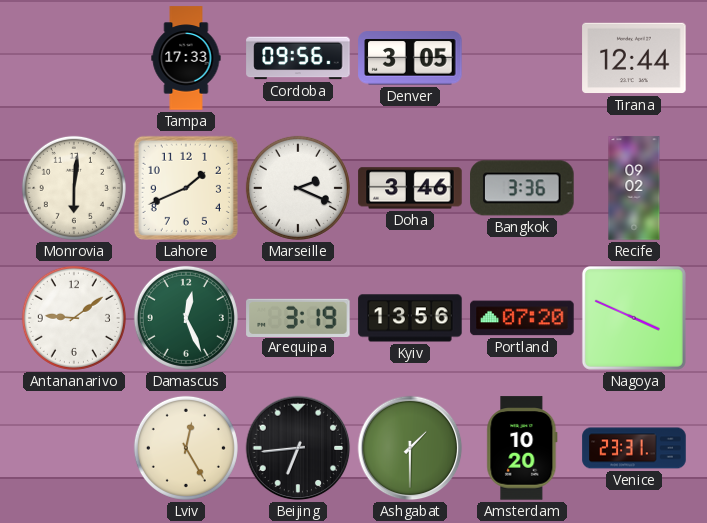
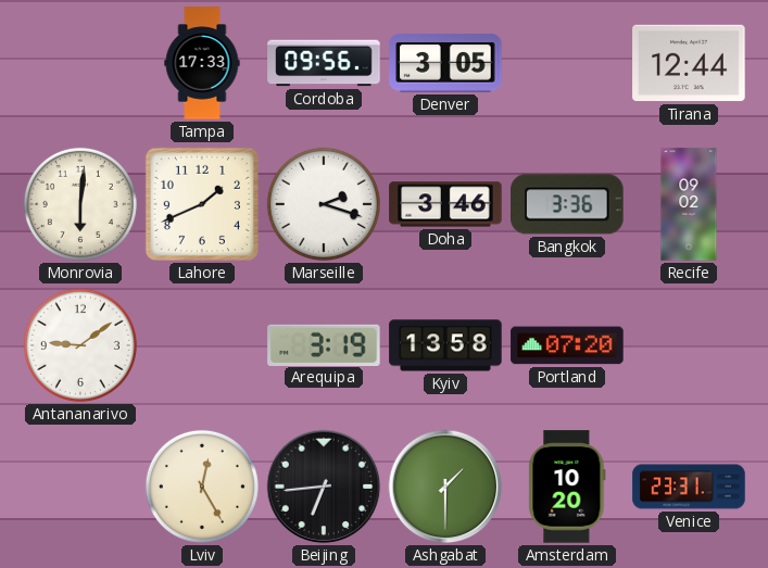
Marseille: 2:19 -> 2:18
Damascus: 12:26 -> none
Kyiv: 13:56 -> 13:58
Nagoya: 3:49 -> none
